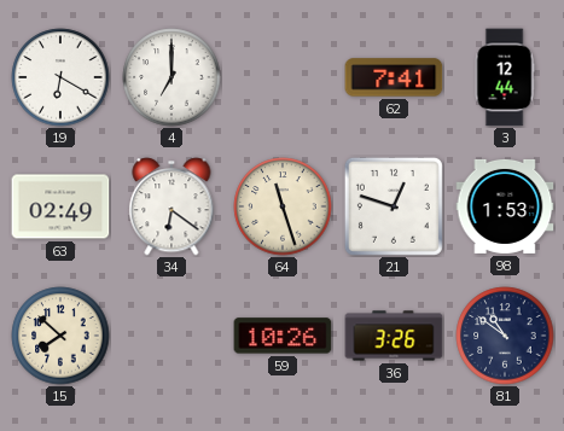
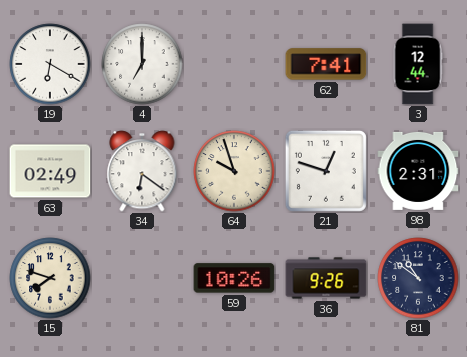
64: 11:27 -> 9:57
98: 1:53 -> 2:31
15: 7:52 -> 7:48
36: 3:26 -> 9:26
